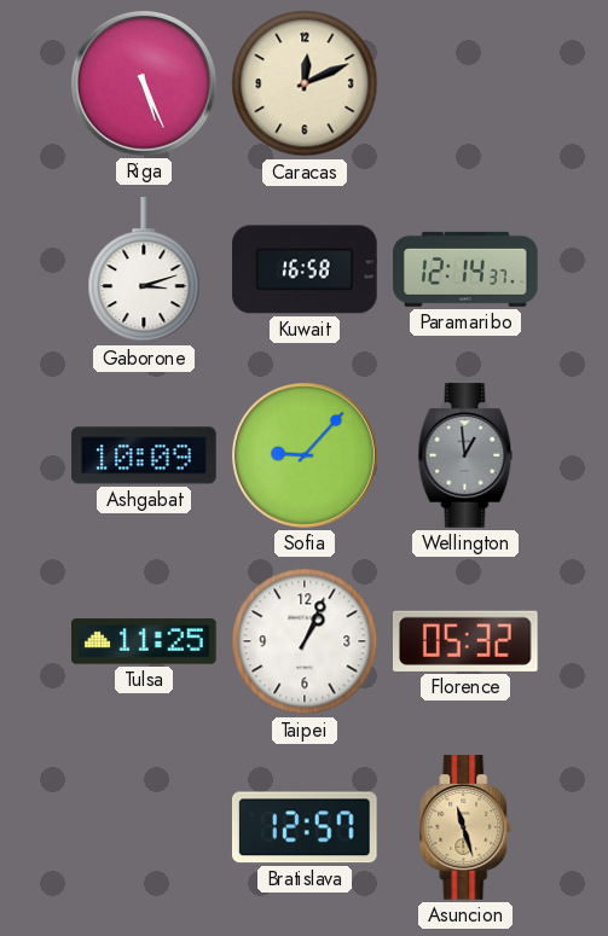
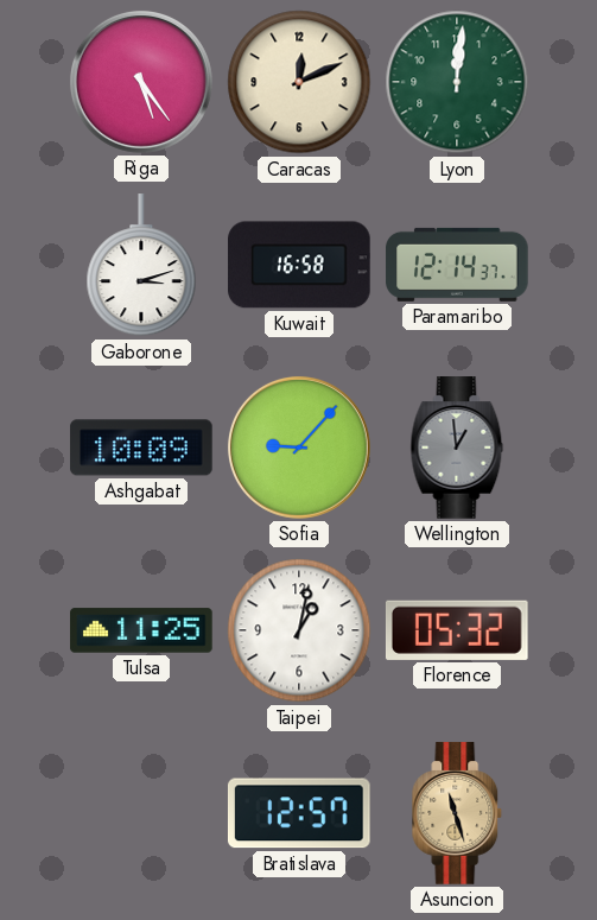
Riga: 5:26 -> 5:24
Lyon: none -> 12:01
Taipei: 1:04 -> 1:02
